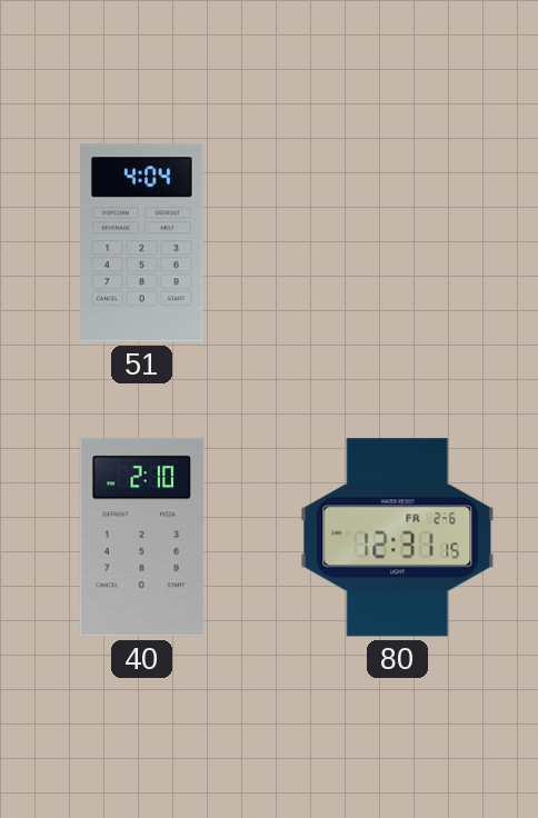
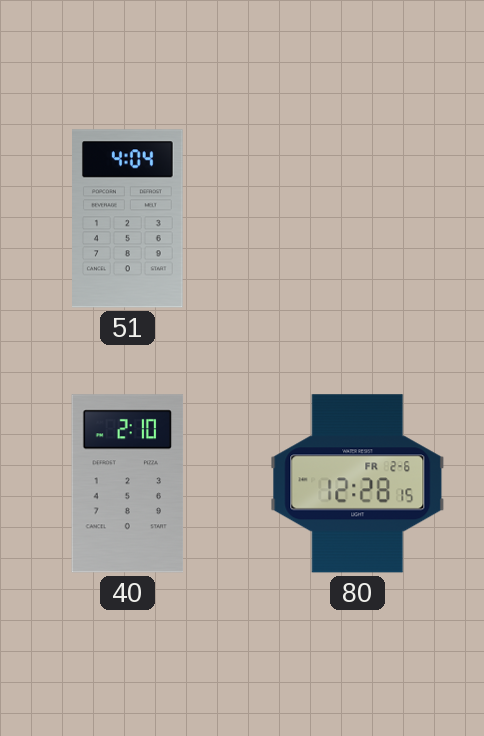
80: 12:31 -> 12:28
